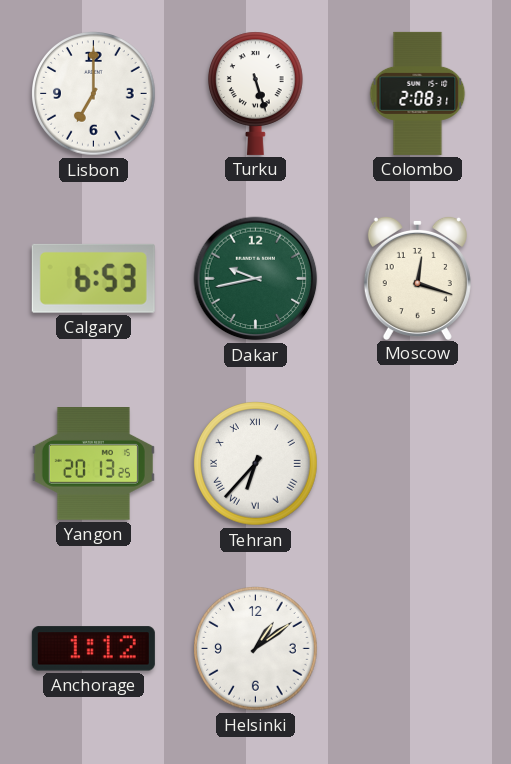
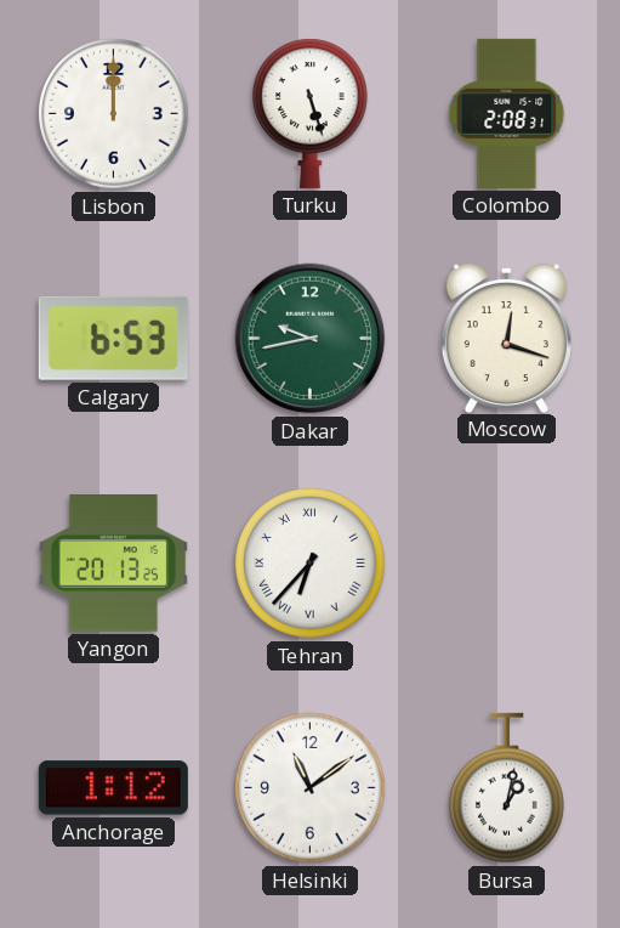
Lisbon: 7:00 -> 12:00
Helsinki: 1:09 -> 11:09
Bursa: none -> 1:02
